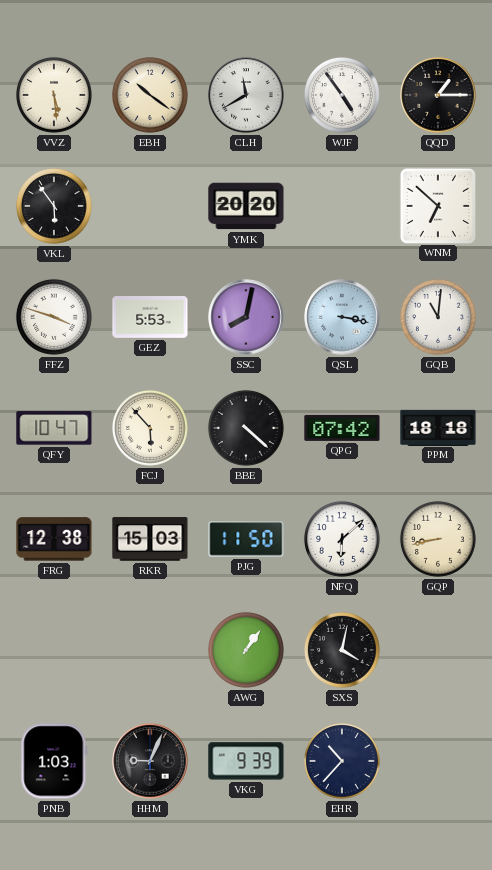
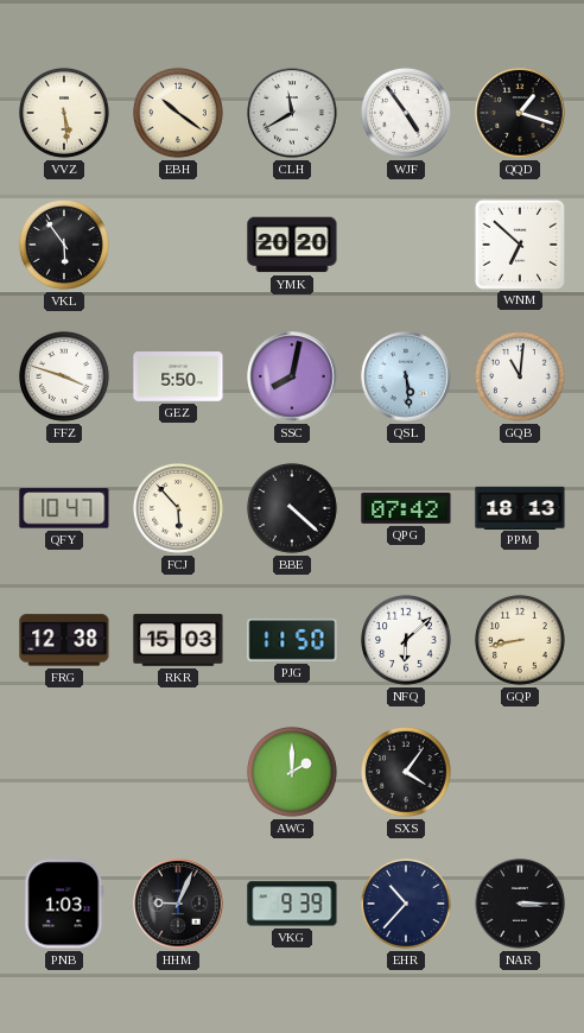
QQD: 1:15 -> 1:18
GEZ: 5:53 -> 5:50
QSL: 3:17 -> 5:29
PPM: 18:18 -> 18:13
AWG: 1:06 -> 2:00
SXS: 4:02 -> 4:06
NAR: none -> 3:15
